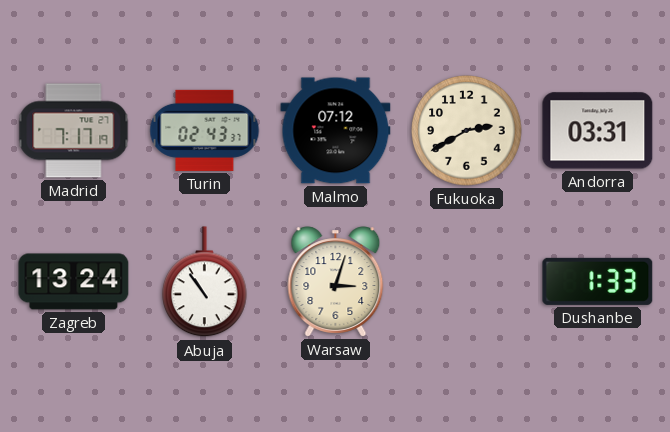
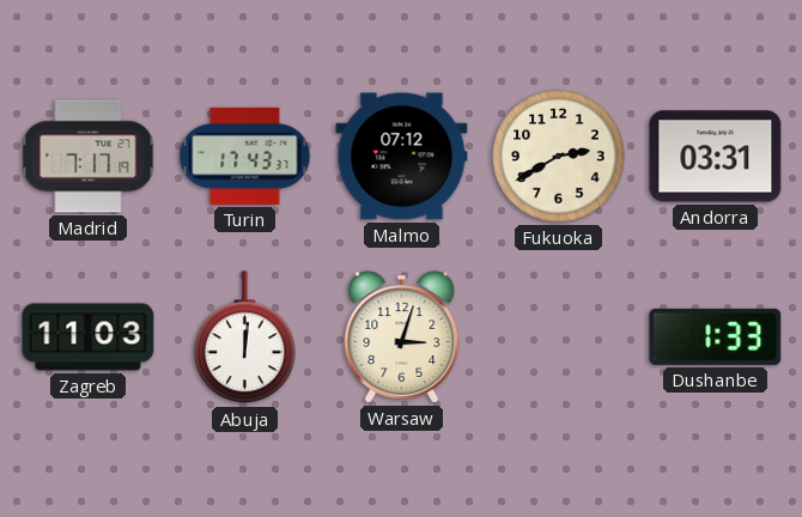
Turin: 02:43 -> 17:43
Zagreb: 13:24 -> 11:03
Abuja: 10:54 -> 12:01
